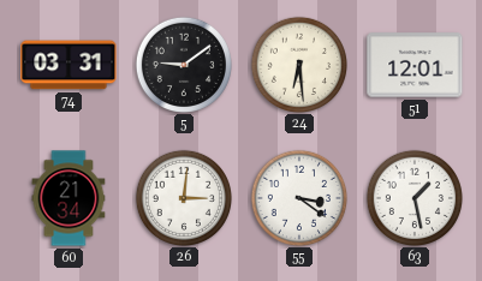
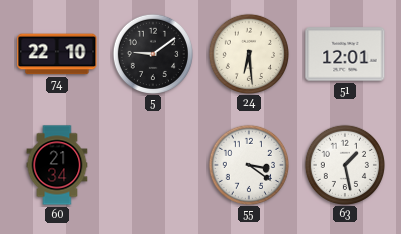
74: 03:31 -> 22:10
26: 3:01 -> none
